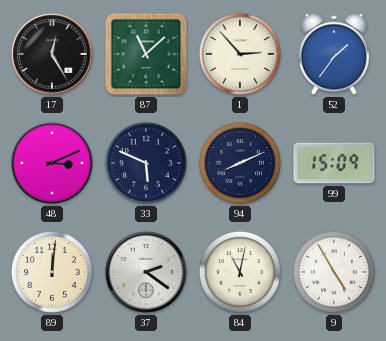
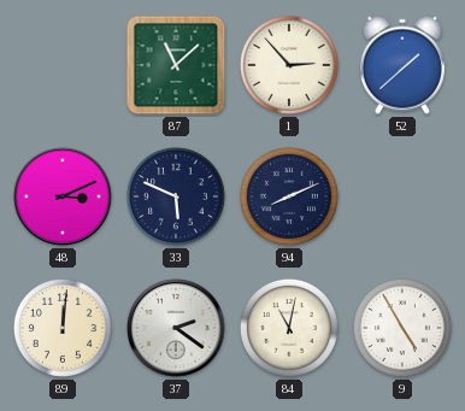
17: 12:25 -> none
52: 1:36 -> 1:38
99: 15:09 -> none
